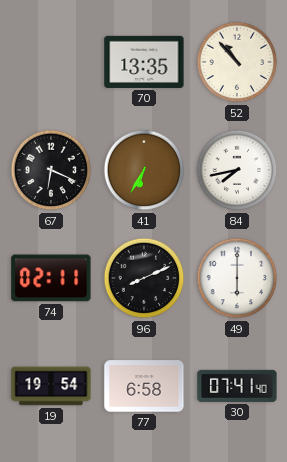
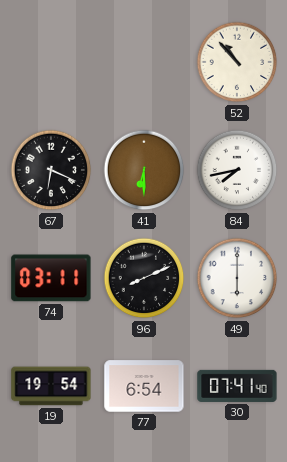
70: 13:35 -> none
41: 6:35 -> 6:30
74: 02:11 -> 03:11
77: 6:58 -> 6:54
